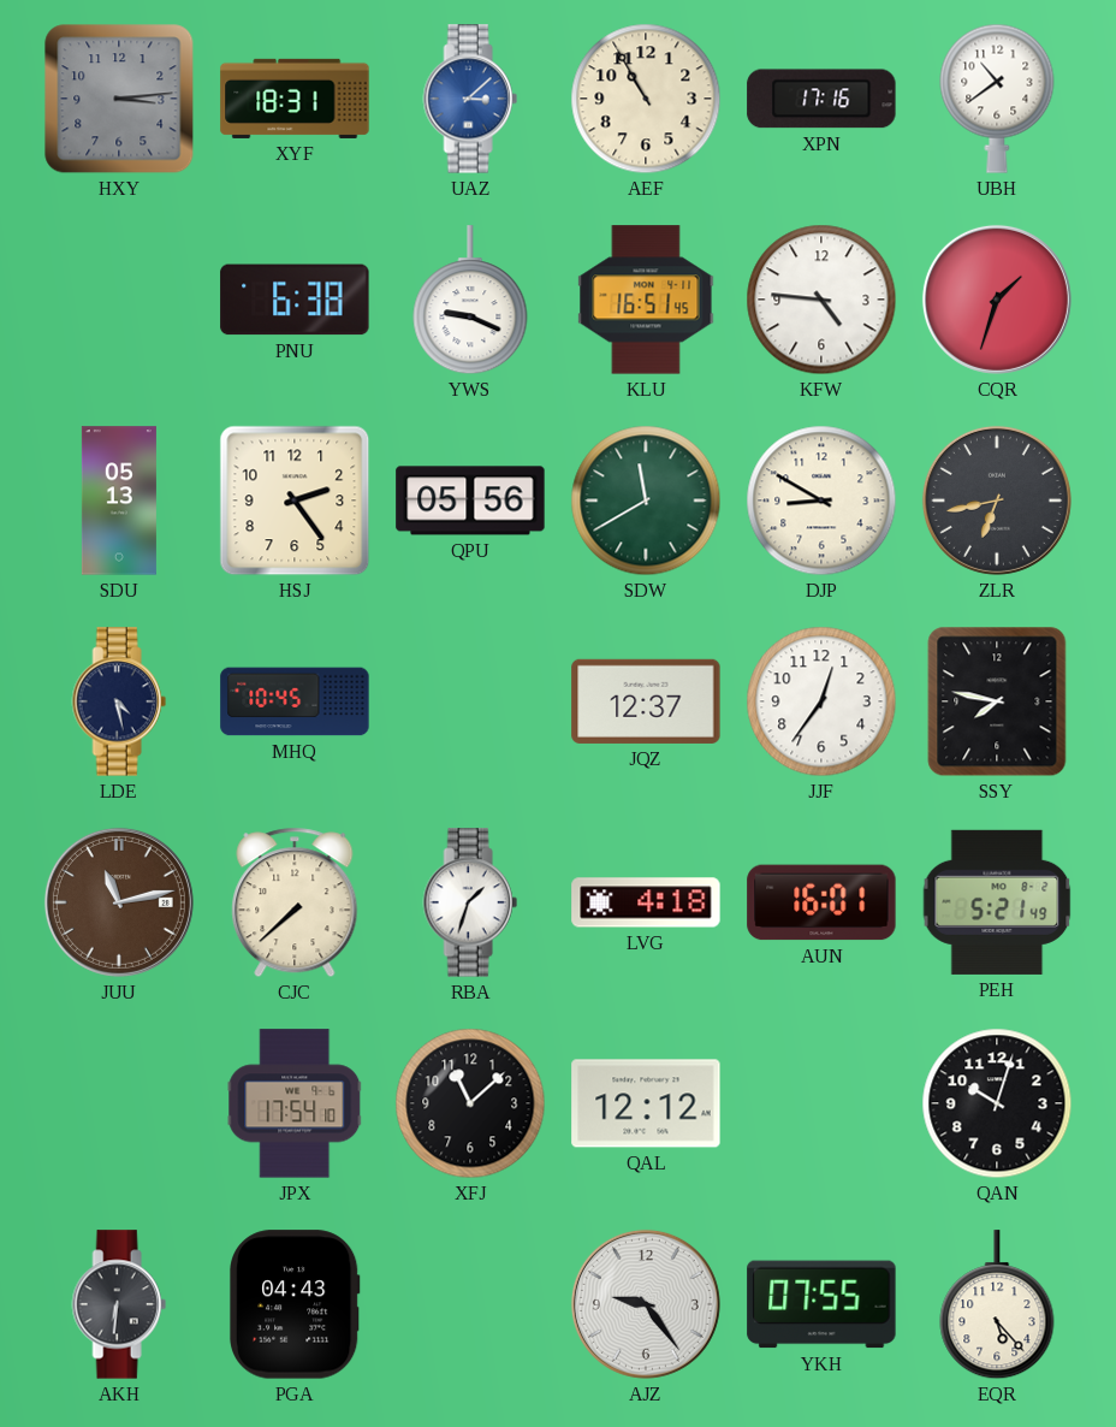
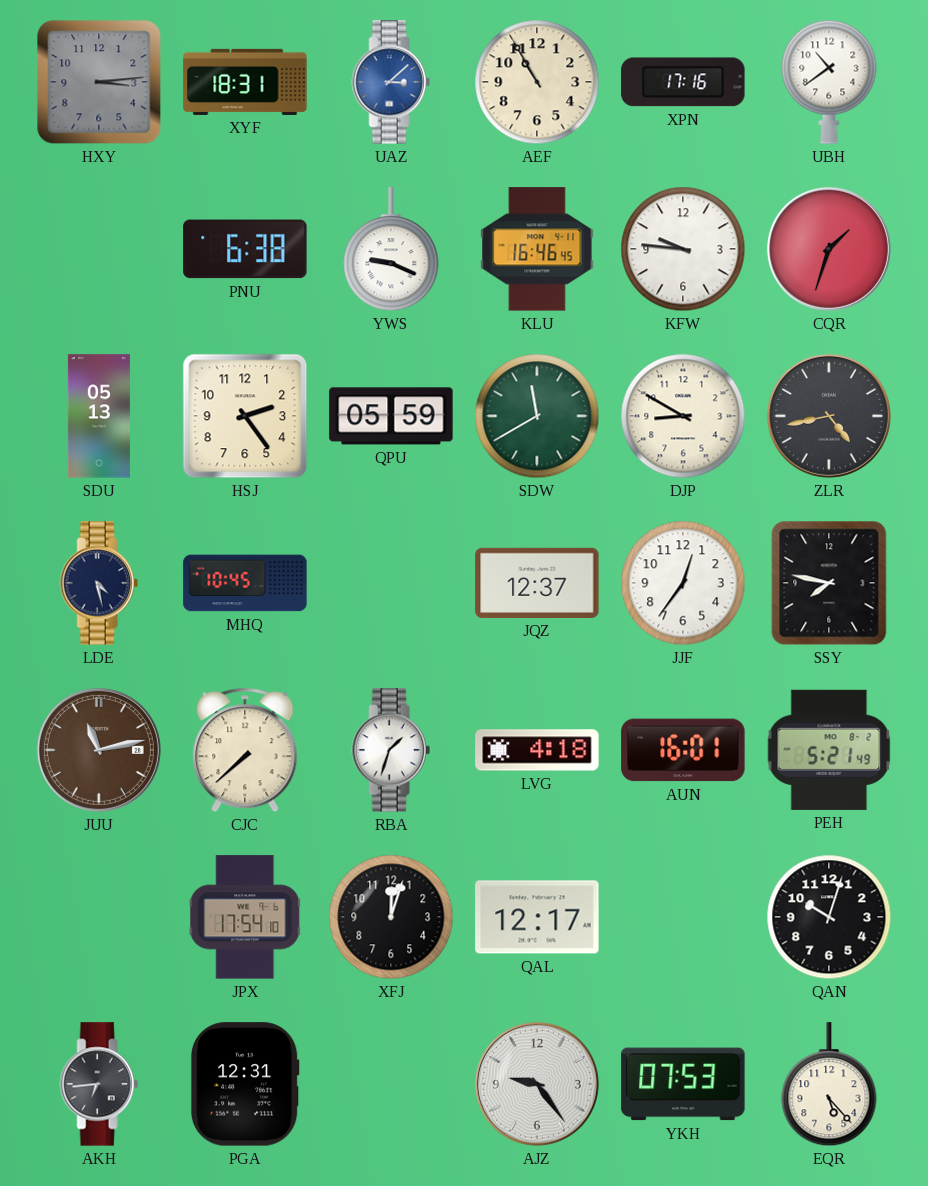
KLU: 16:51 -> 16:46
KFW: 4:46 -> 9:46
QPU: 05:56 -> 05:59
ZLR: 6:43 -> 4:43
XFJ: 11:08 -> 12:03
QAL: 12:12 -> 12:17
AKH: 6:31 -> 6:44
PGA: 04:43 -> 12:31
YKH: 07:55 -> 07:53
